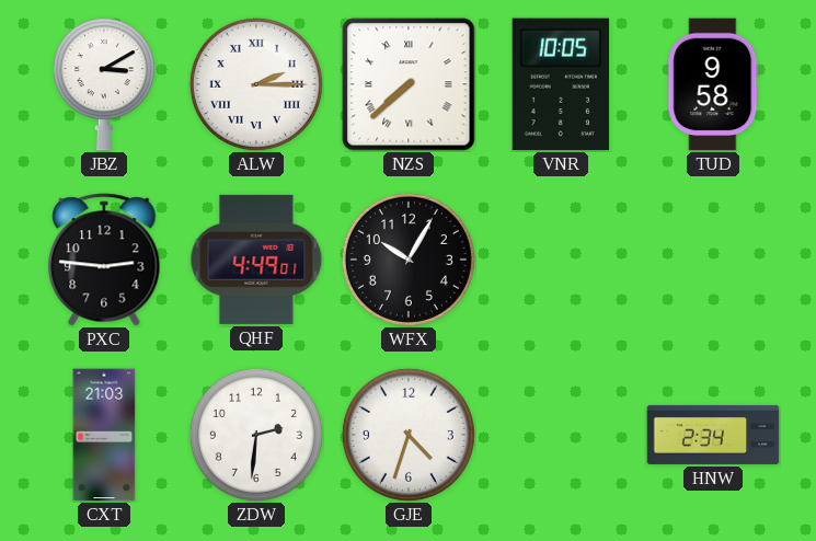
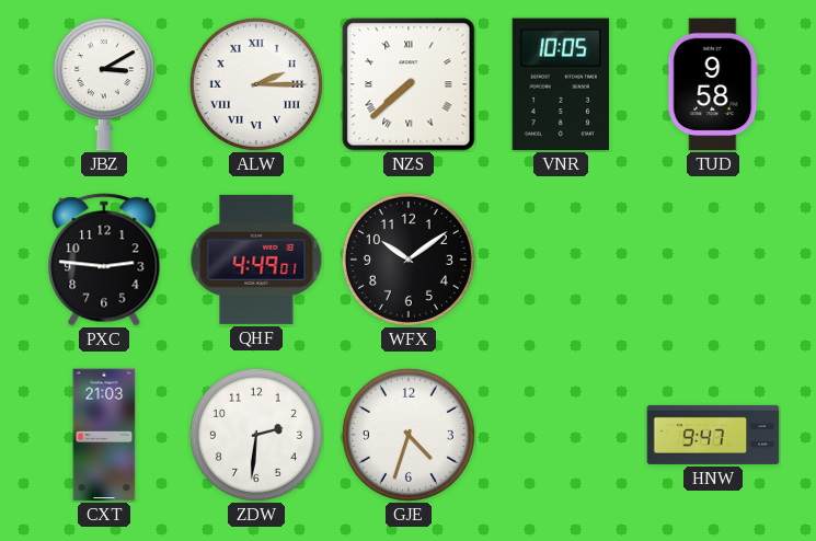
WFX: 10:05 -> 10:09
HNW: 2:34 -> 9:47
